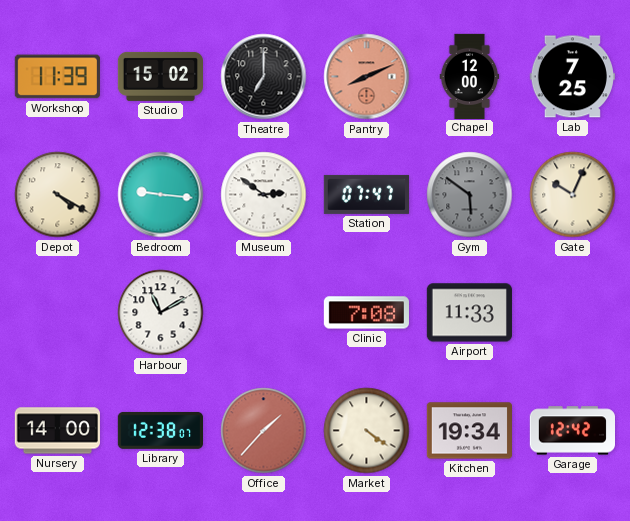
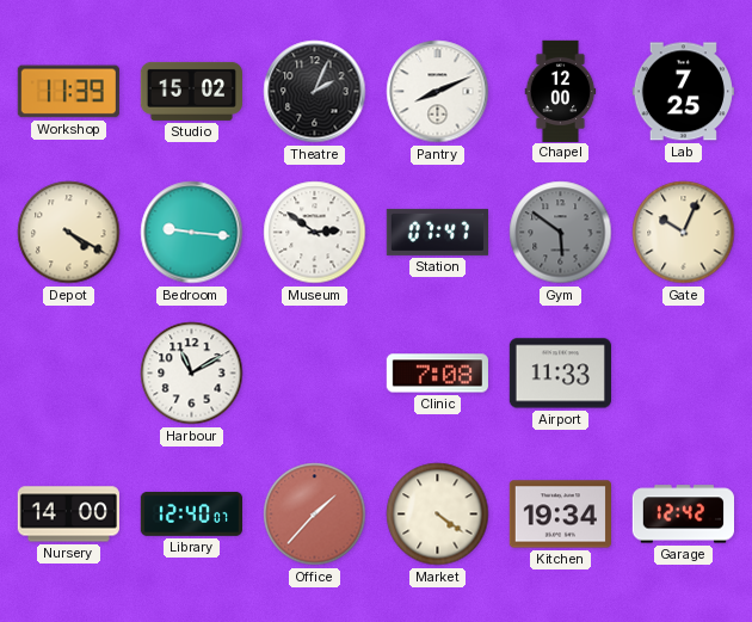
Theatre: 7:00 -> 2:04
Pantry dial: salmon -> white
Library: 12:38 -> 12:40
